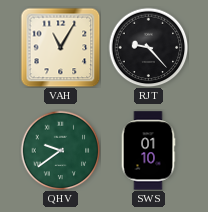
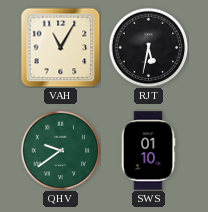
RJT: 9:23 -> 5:32
